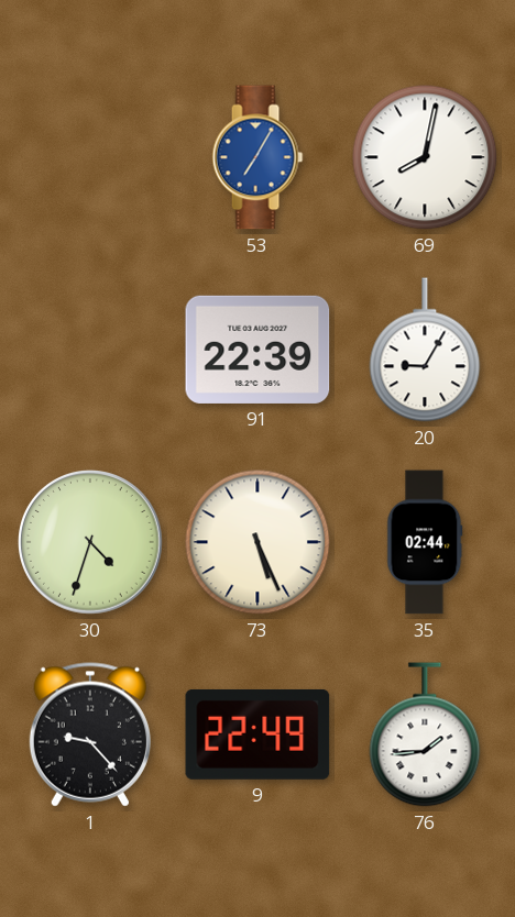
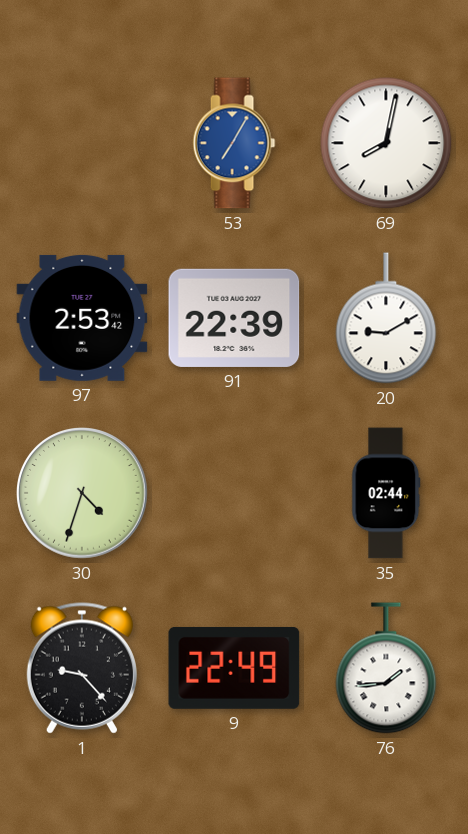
97: none -> 2:53
20: 9:05 -> 9:10
73: 5:26 -> none
